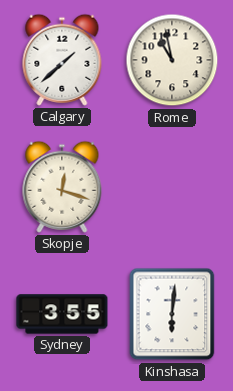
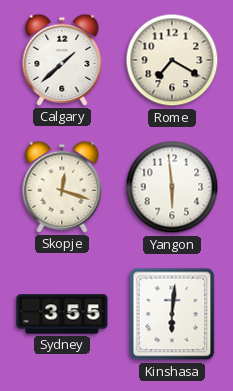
Rome: 10:58 -> 7:20
Yangon: none -> 5:59
